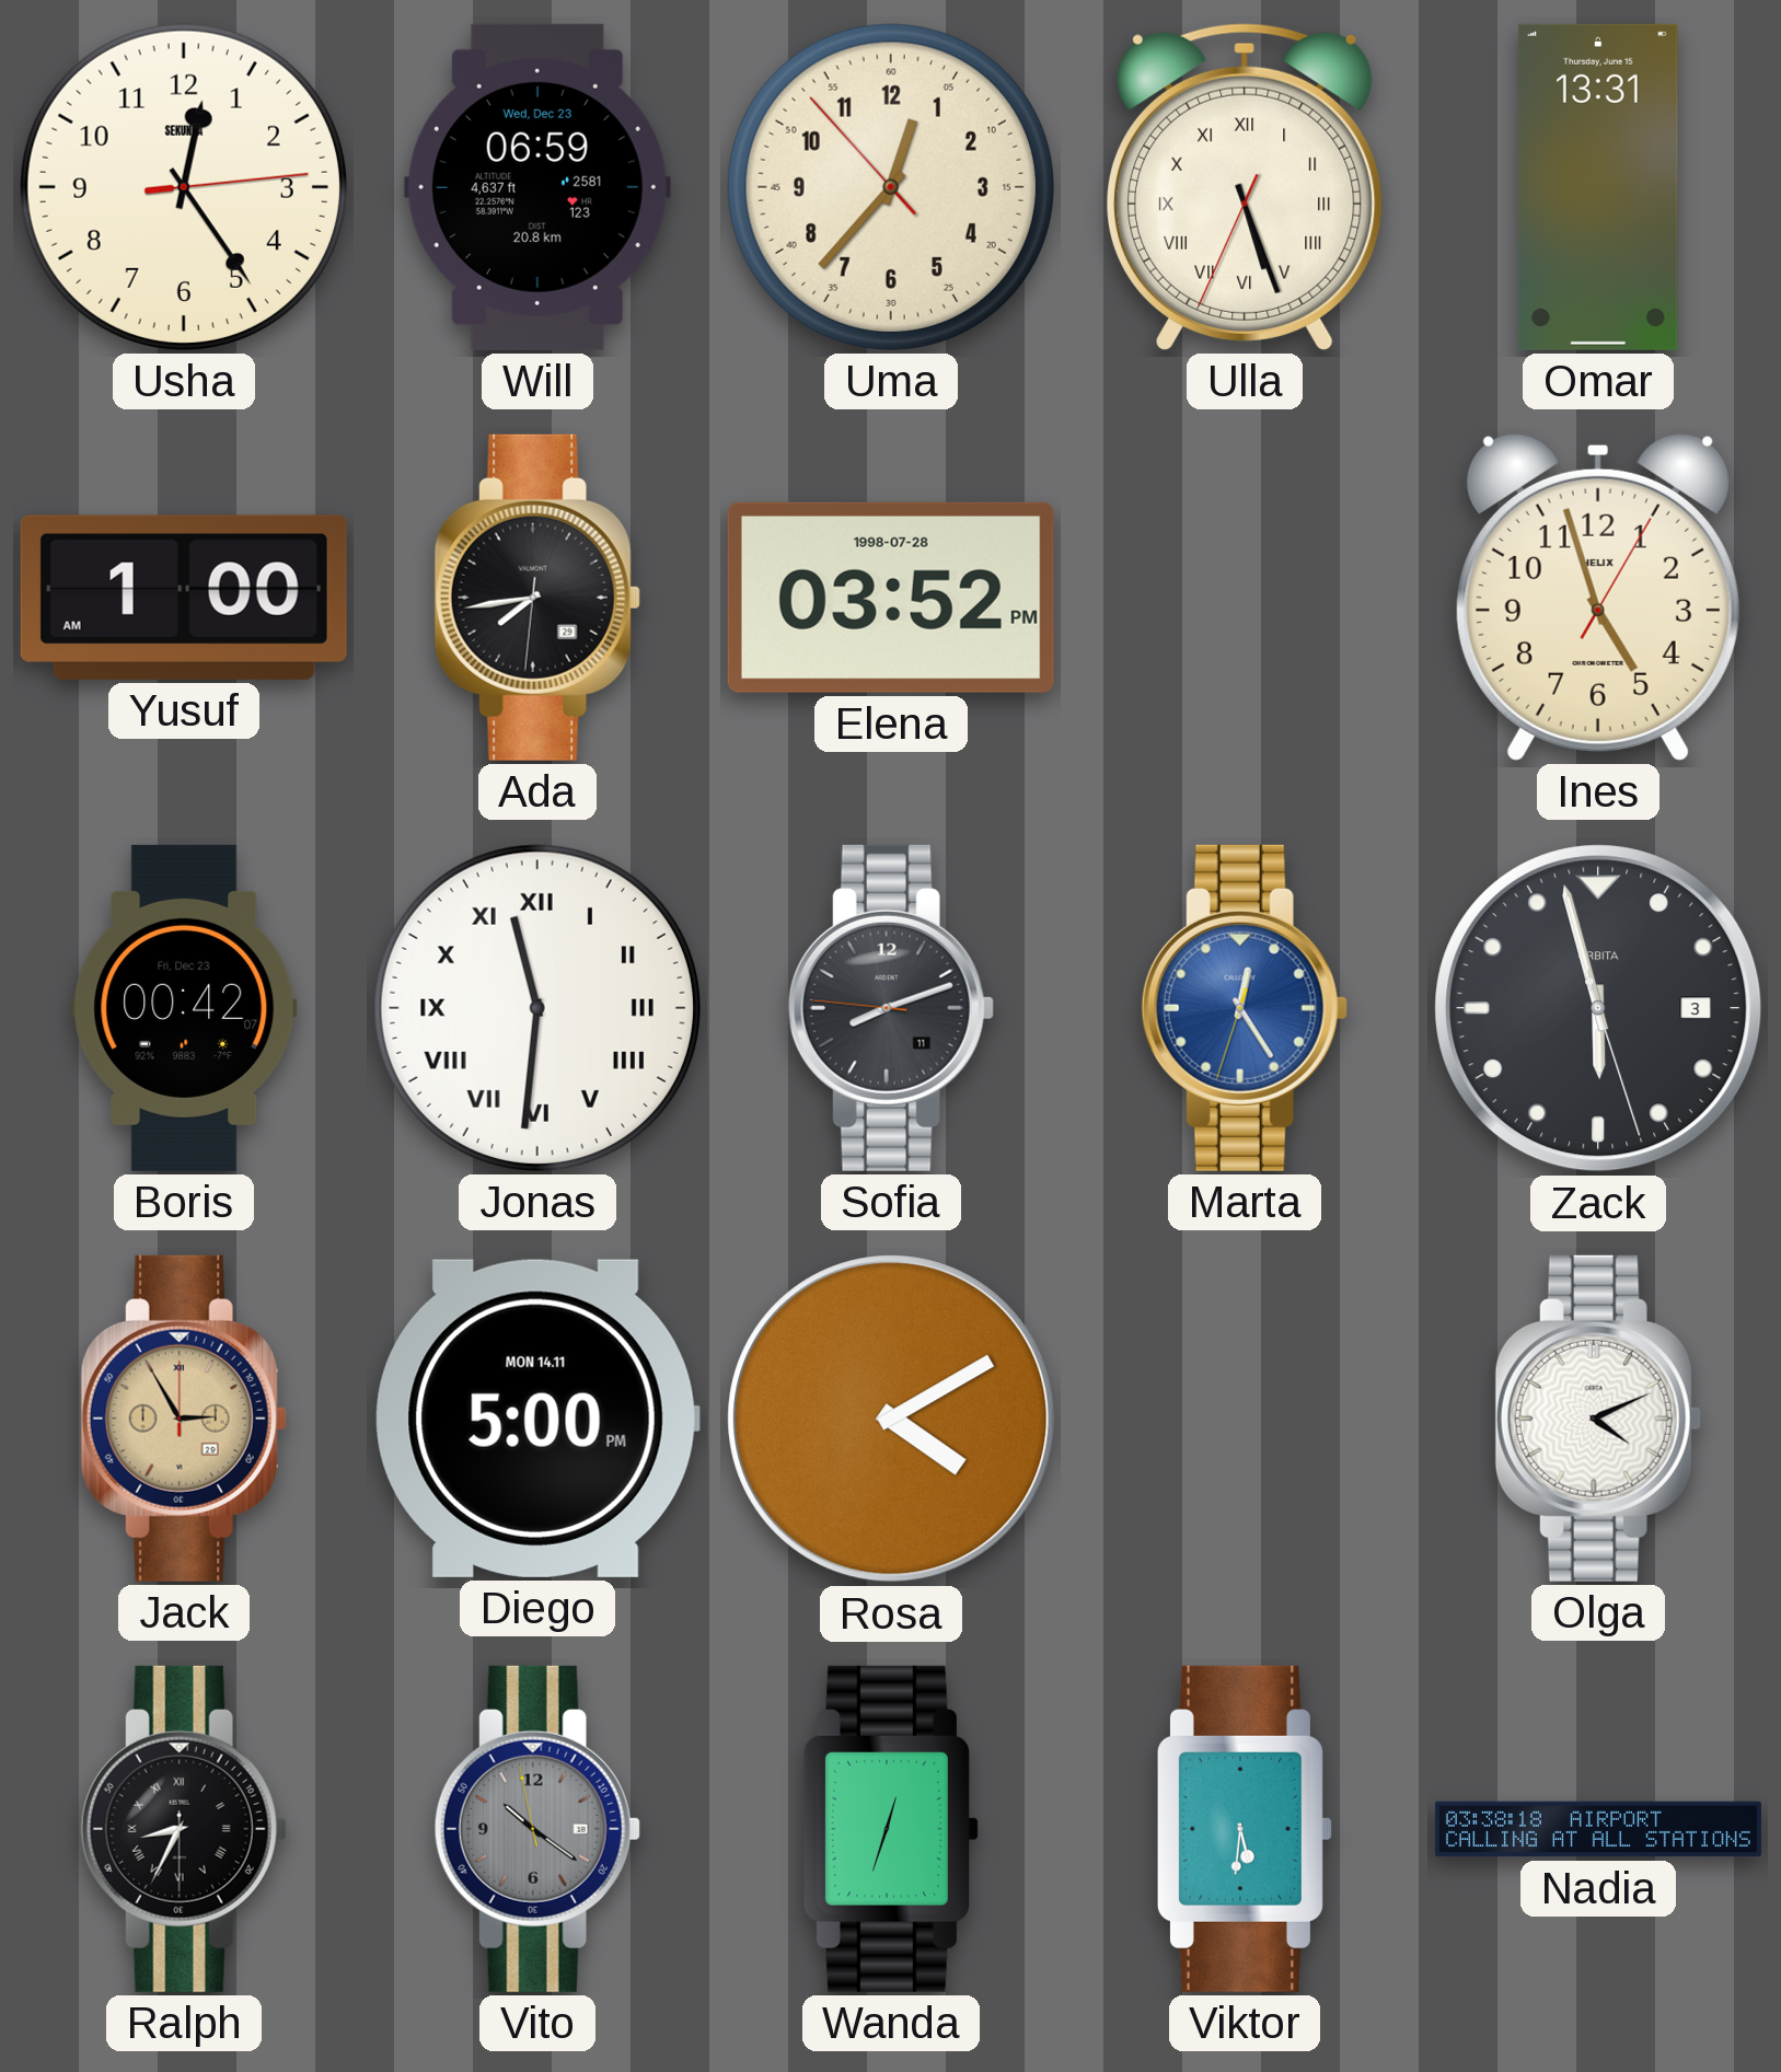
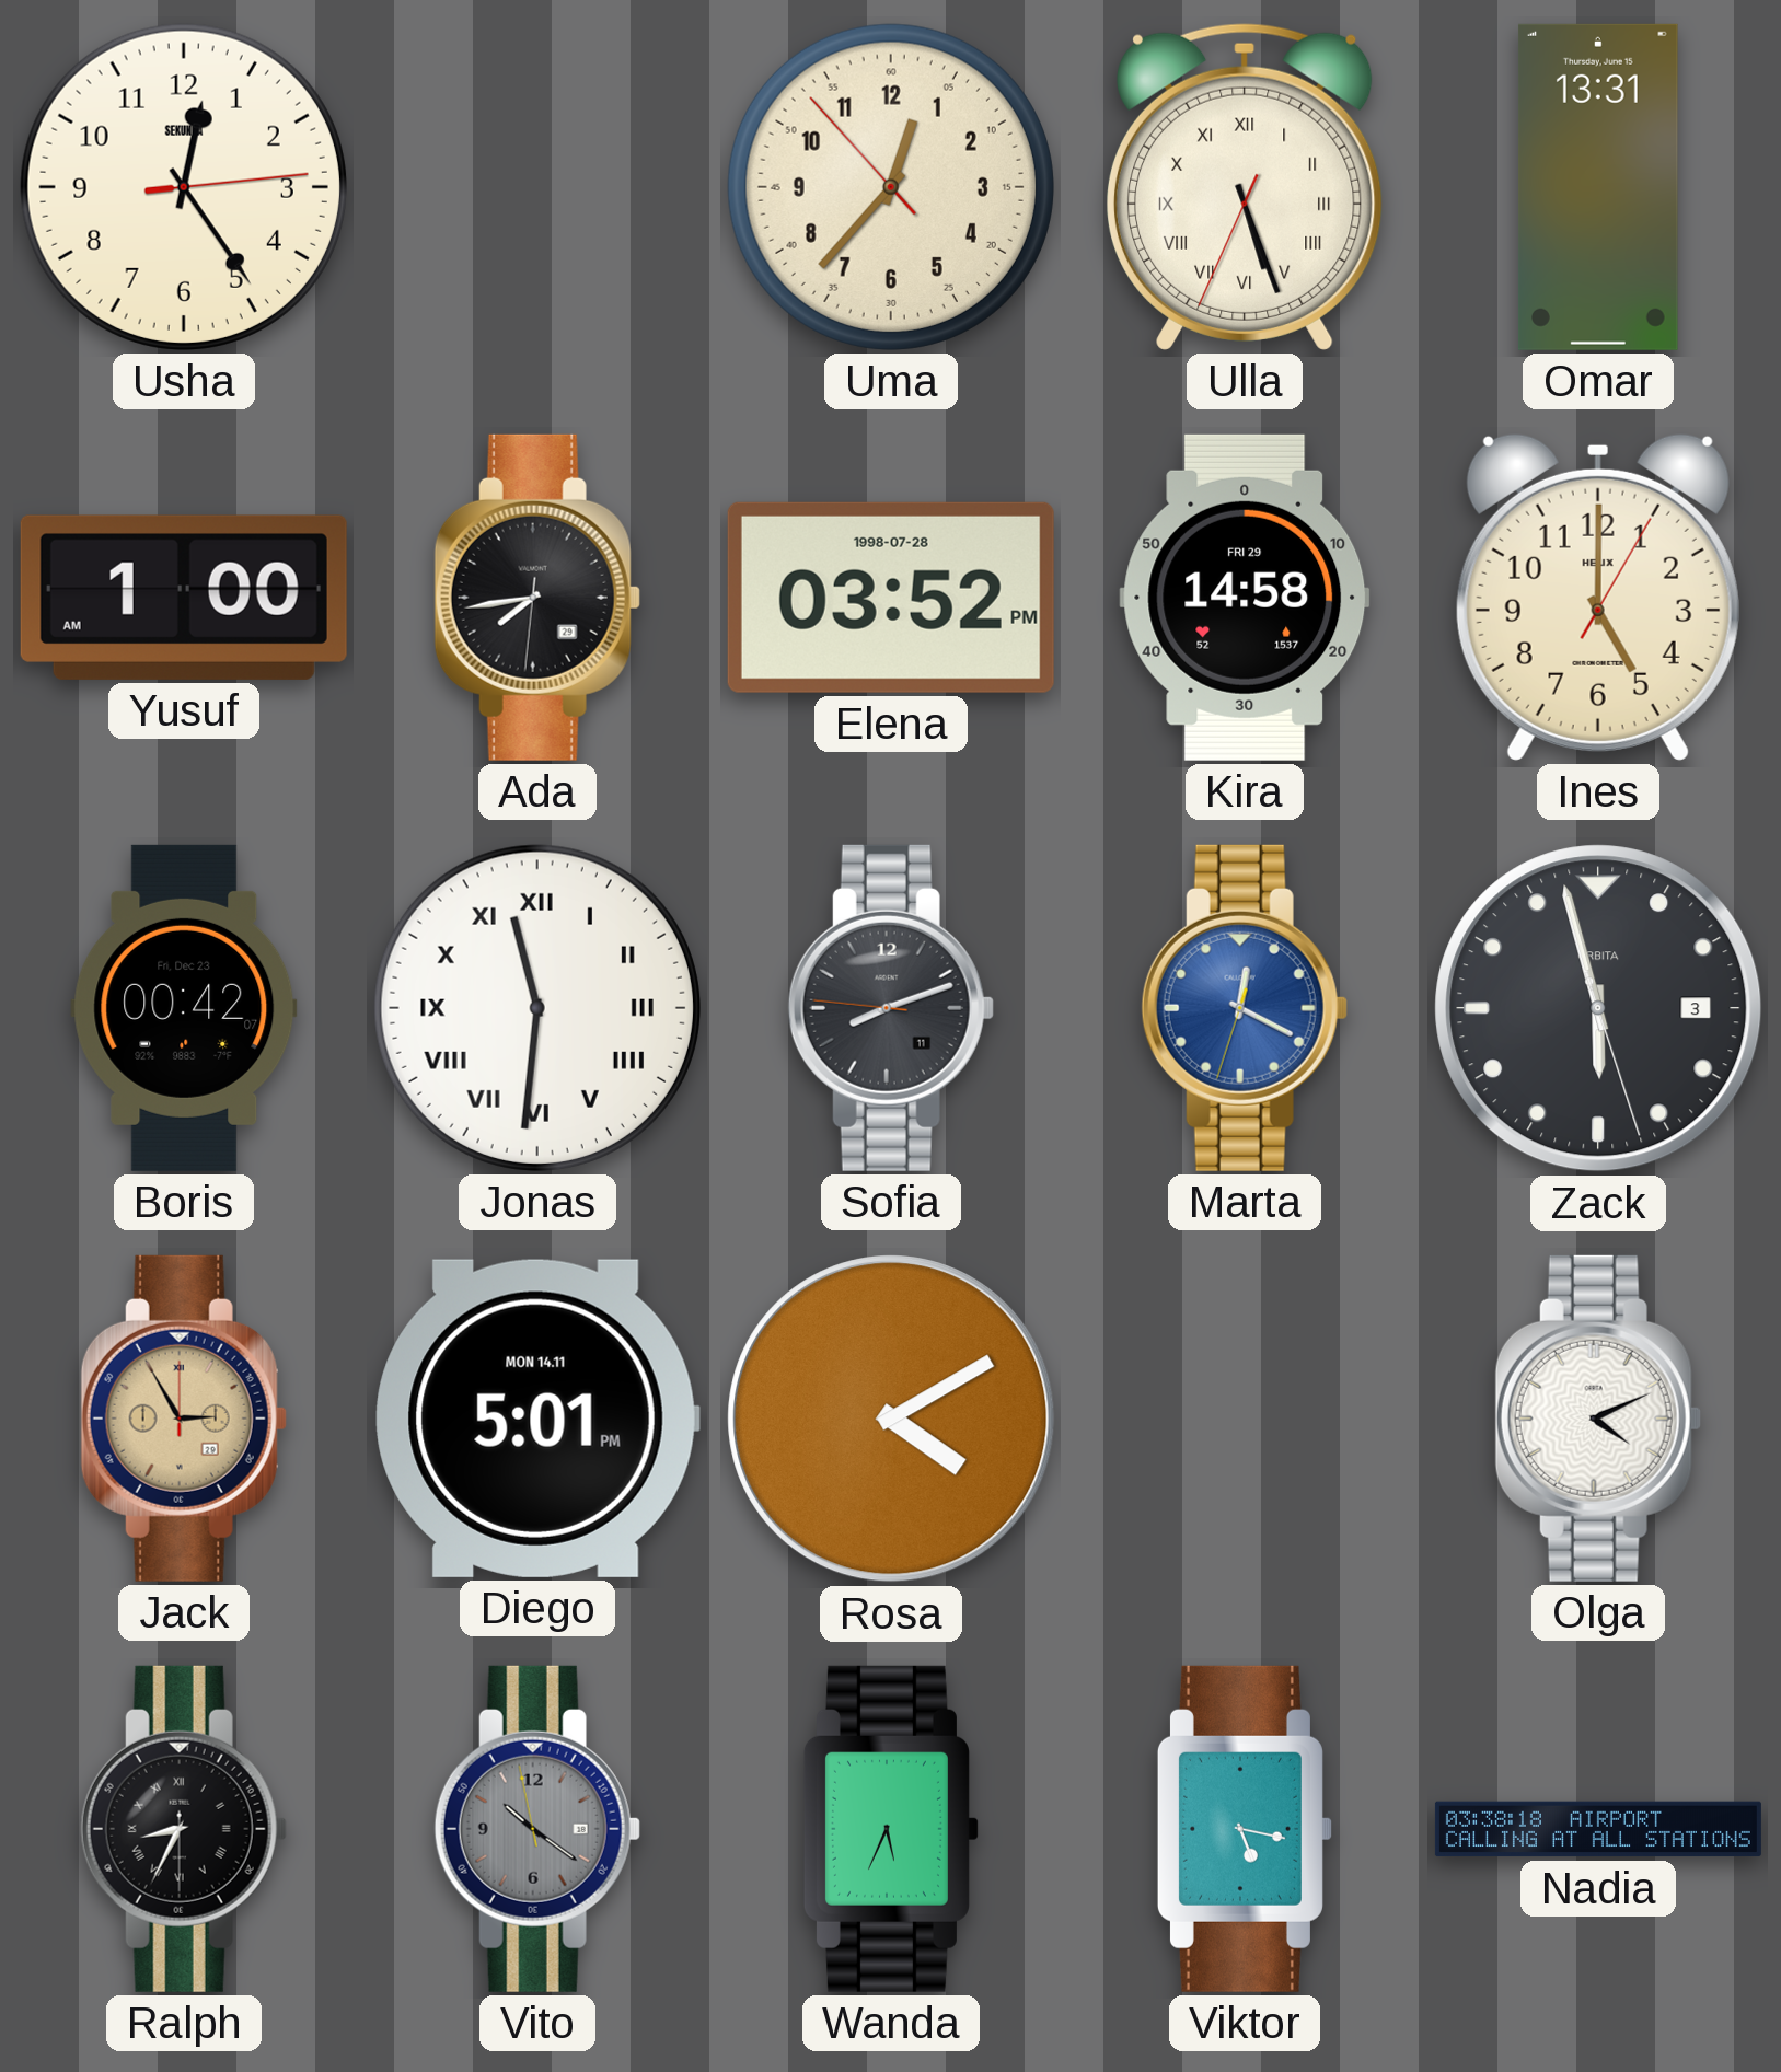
Will: 06:59 -> none
Kira: none -> 14:58
Ines: 4:57 -> 5:00
Marta: 12:24 -> 12:19
Diego: 5:00 -> 5:01
Wanda: 12:33 -> 5:34
Viktor: 5:31 -> 5:17
